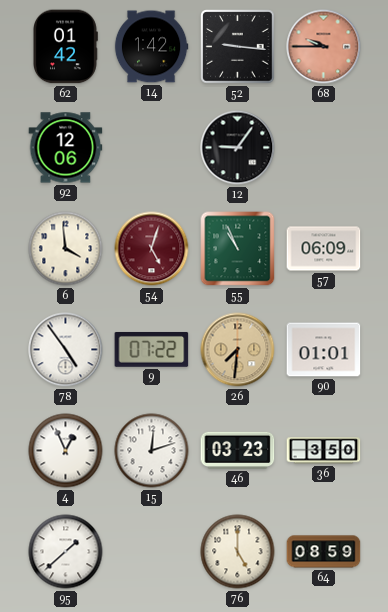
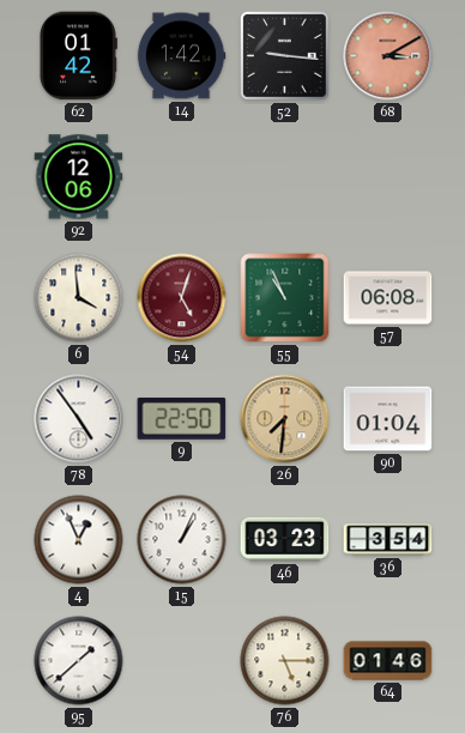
68: 9:45 -> 3:10
12: 9:06 -> none
57: 06:09 -> 06:08
9: 07:22 -> 22:50
90: 01:01 -> 01:04
15: 12:12 -> 1:04
36: 3:50 -> 3:54
76: 5:00 -> 5:15
64: 08:59 -> 01:46
